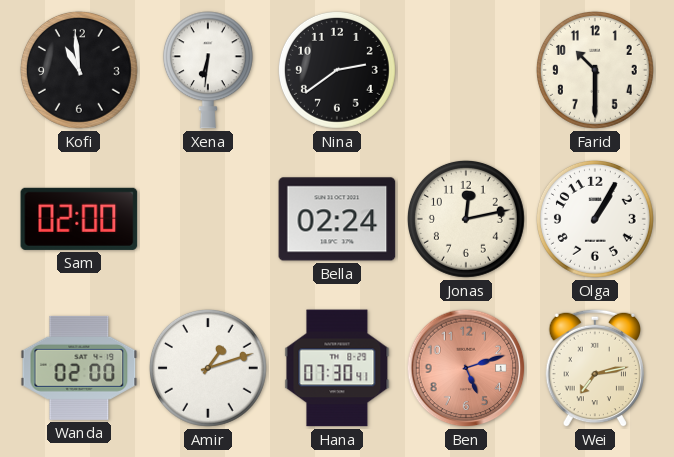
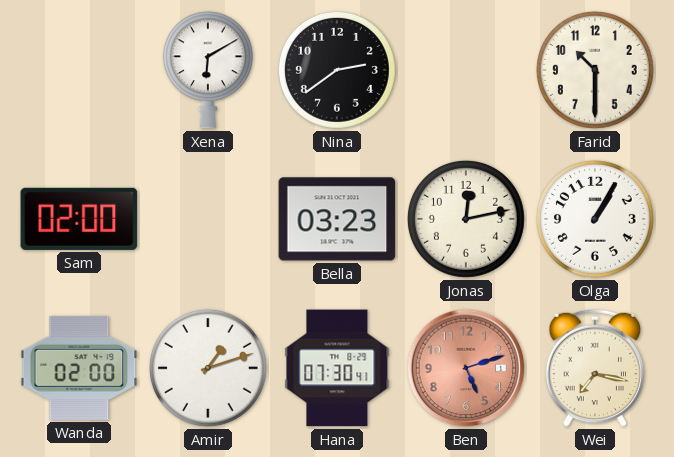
Kofi: 10:59 -> none
Xena: 6:31 -> 6:10
Bella: 02:24 -> 03:23
Wei: 7:13 -> 7:17
